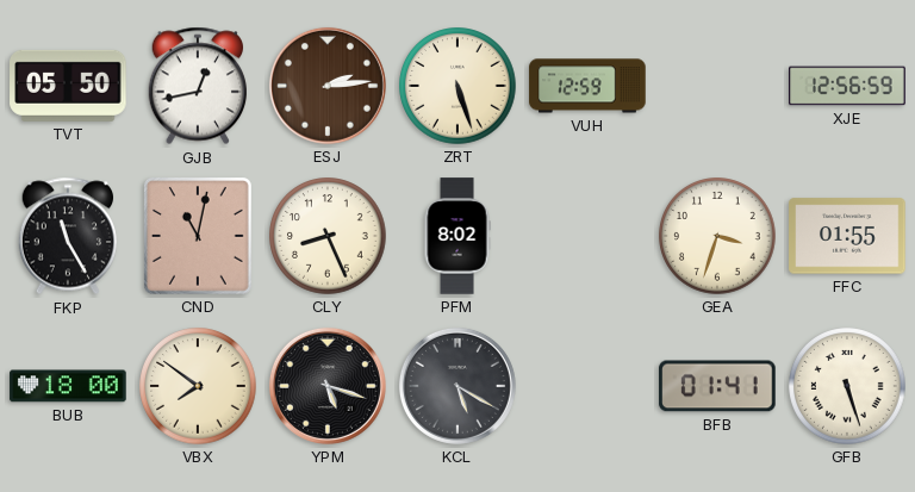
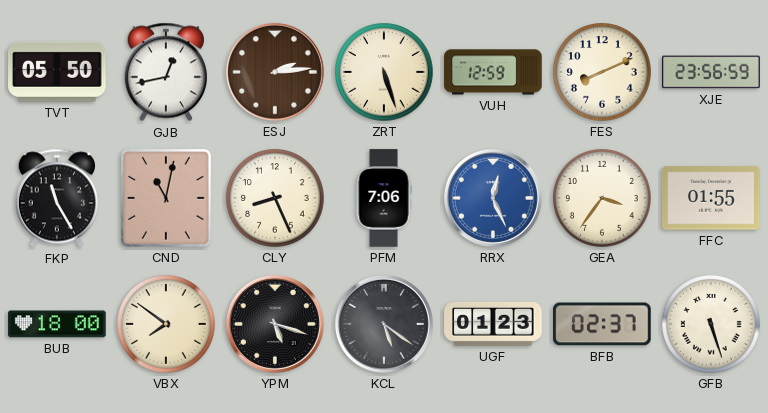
FES: none -> 8:11
XJE: 12:56 -> 23:56
PFM: 8:02 -> 7:06
RRX: none -> 12:26
GEA: 3:33 -> 3:36
KCL: 5:20 -> 5:21
UGF: none -> 01:23
BFB: 01:41 -> 02:37
